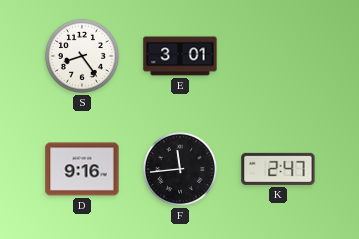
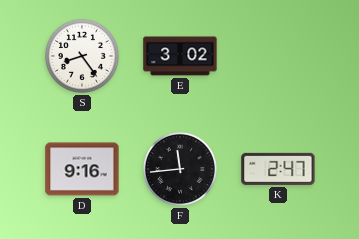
E: 3:01 -> 3:02
